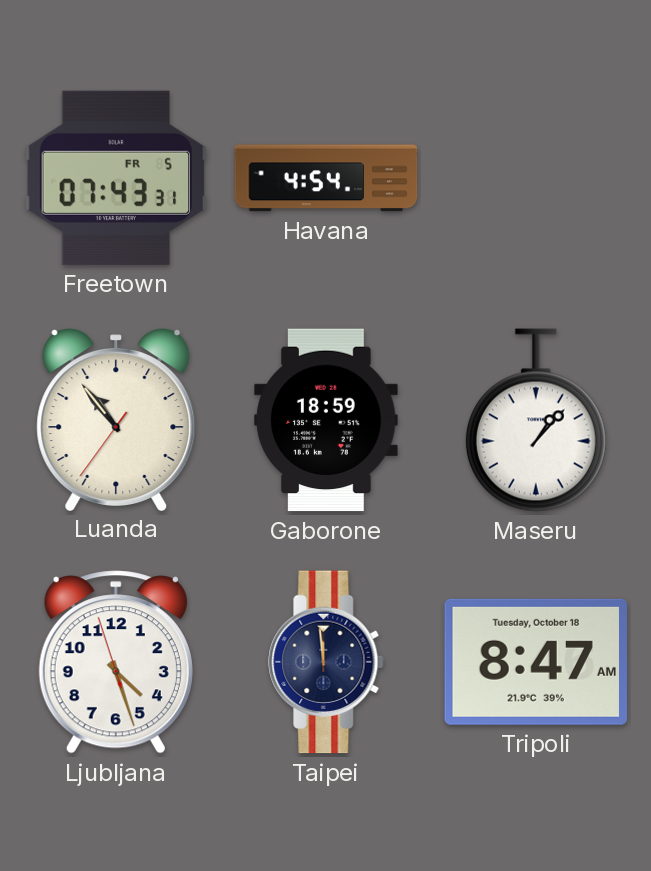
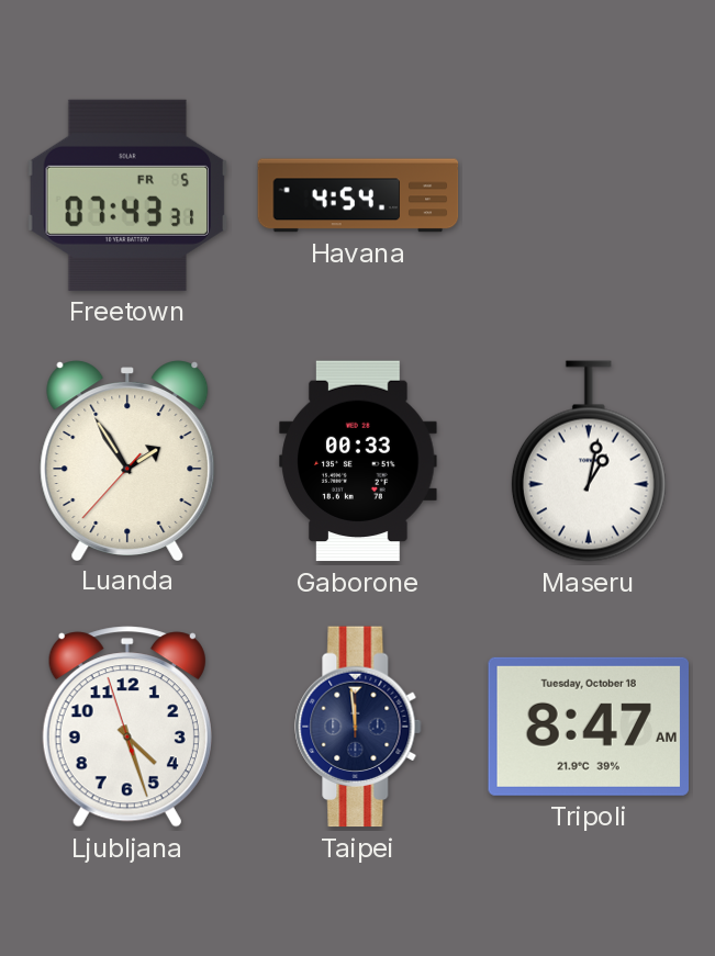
Luanda: 10:53 -> 1:54
Gaborone: 18:59 -> 00:33
Maseru: 1:07 -> 1:02
